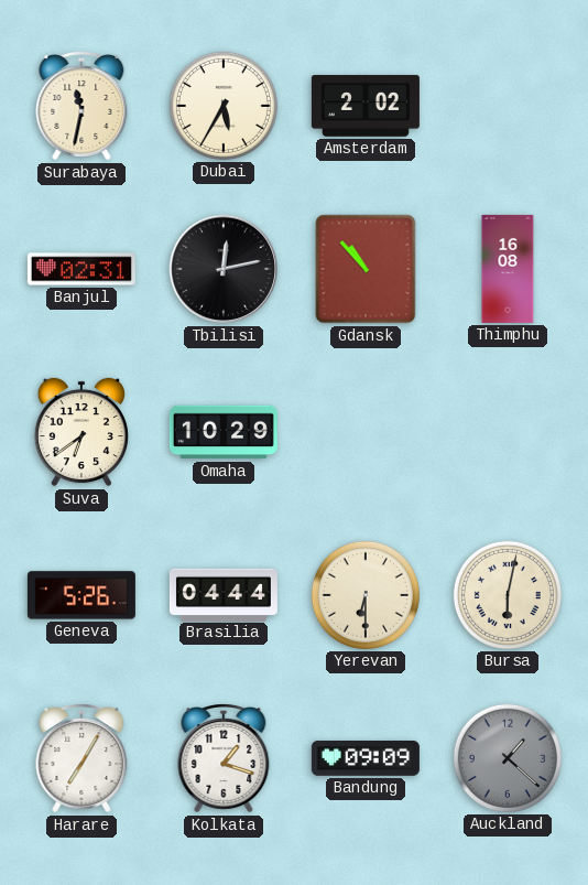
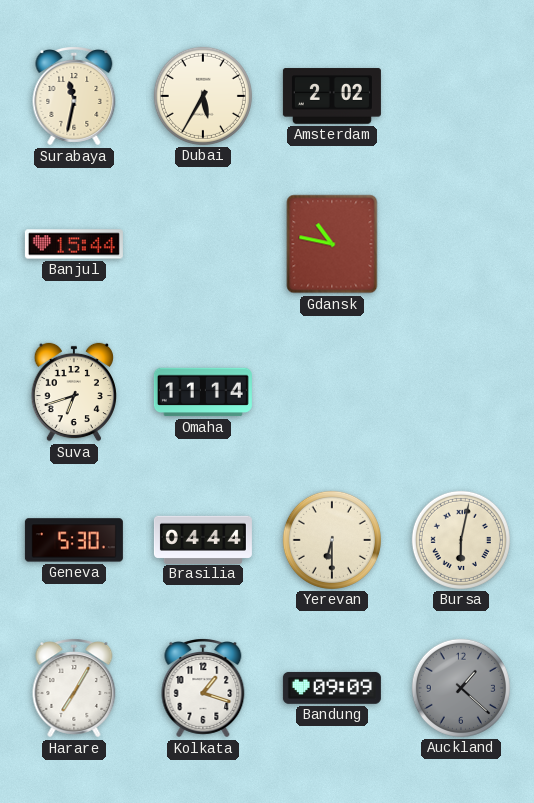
Banjul: 02:31 -> 15:44
Tbilisi: 12:13 -> none
Gdansk: 10:53 -> 10:47
Thimphu: 16:08 -> none
Suva: 6:39 -> 6:42
Omaha: 10:29 -> 11:14
Geneva: 5:26 -> 5:30
